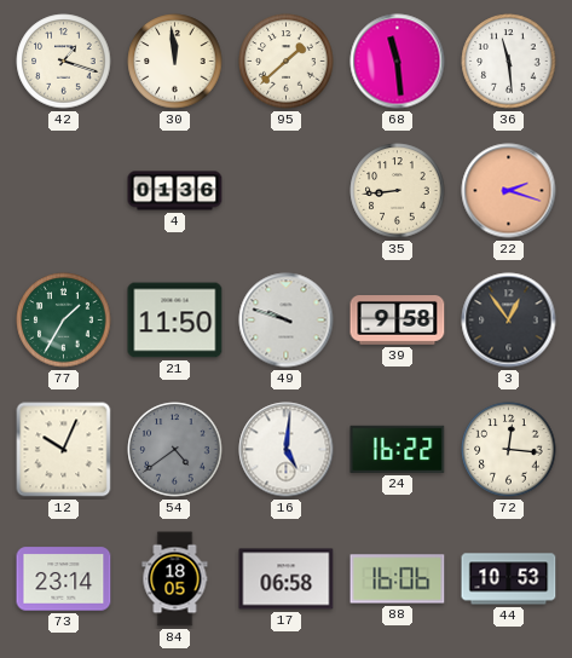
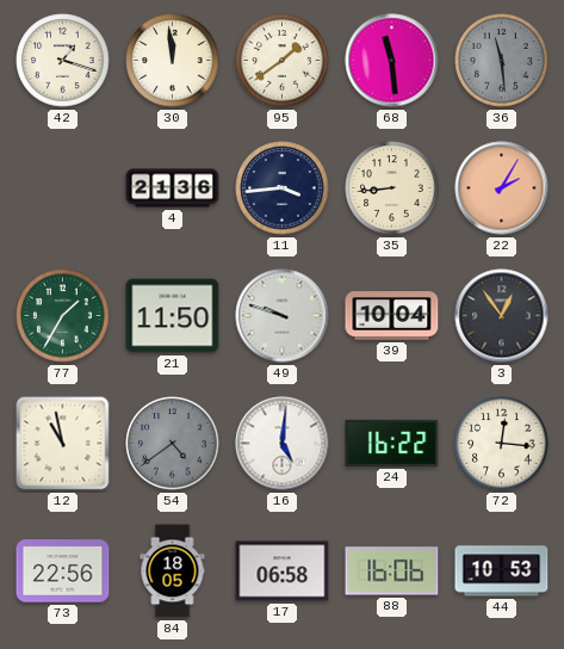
95: 1:38 -> 1:39
36 dial: white -> grey
4: 01:36 -> 21:36
11: none -> 3:44
22: 2:18 -> 2:05
39: 9:58 -> 10:04
12: 10:04 -> 10:58
73: 23:14 -> 22:56
